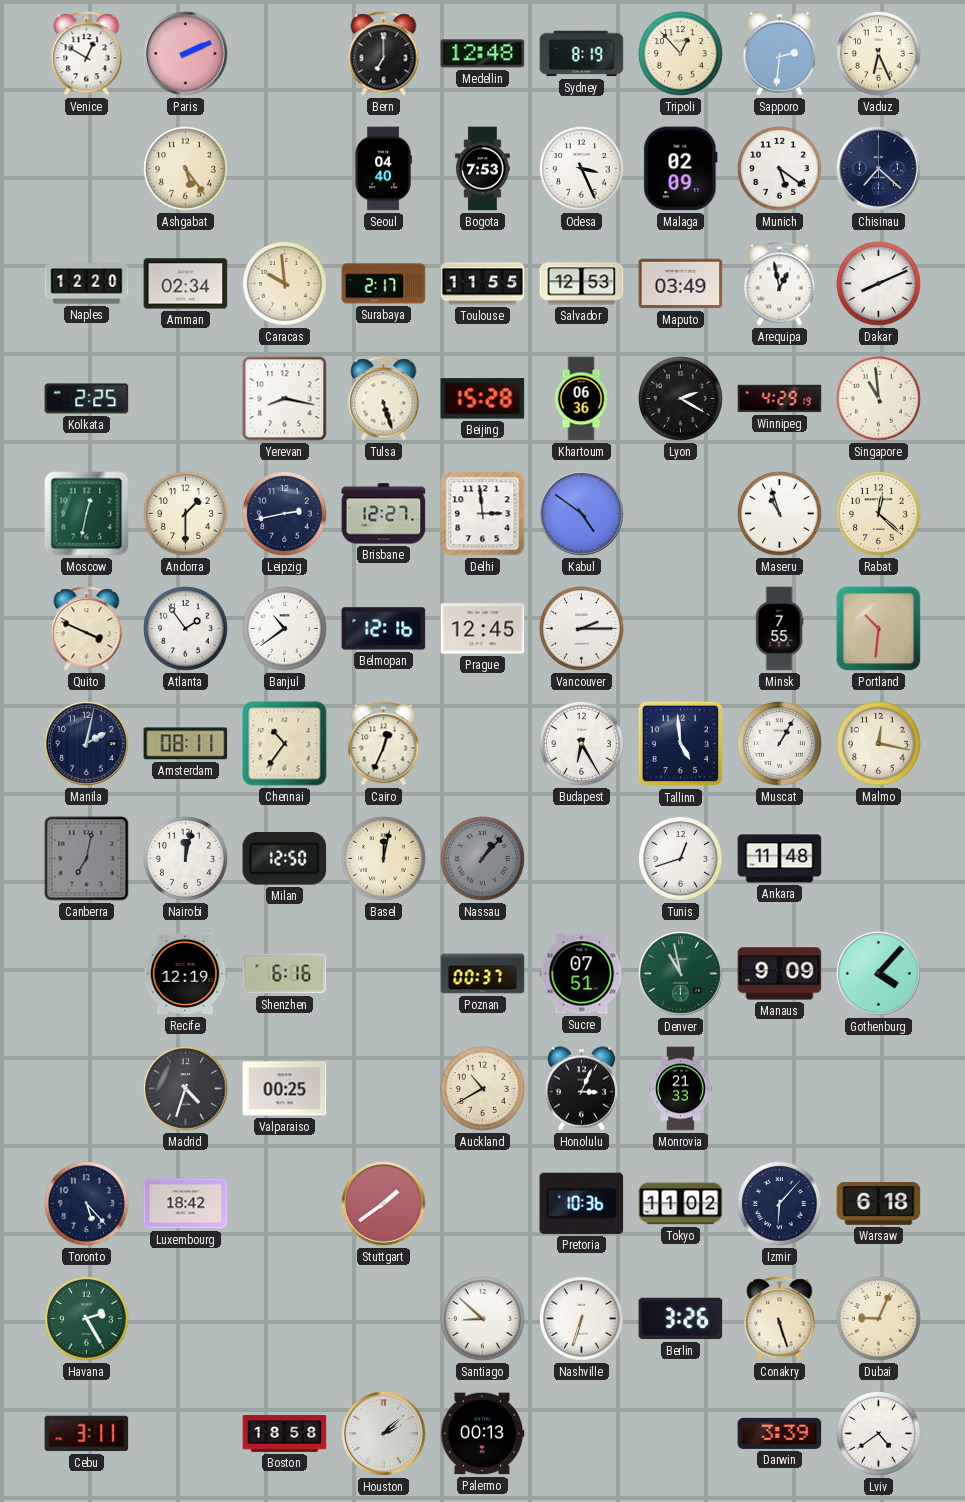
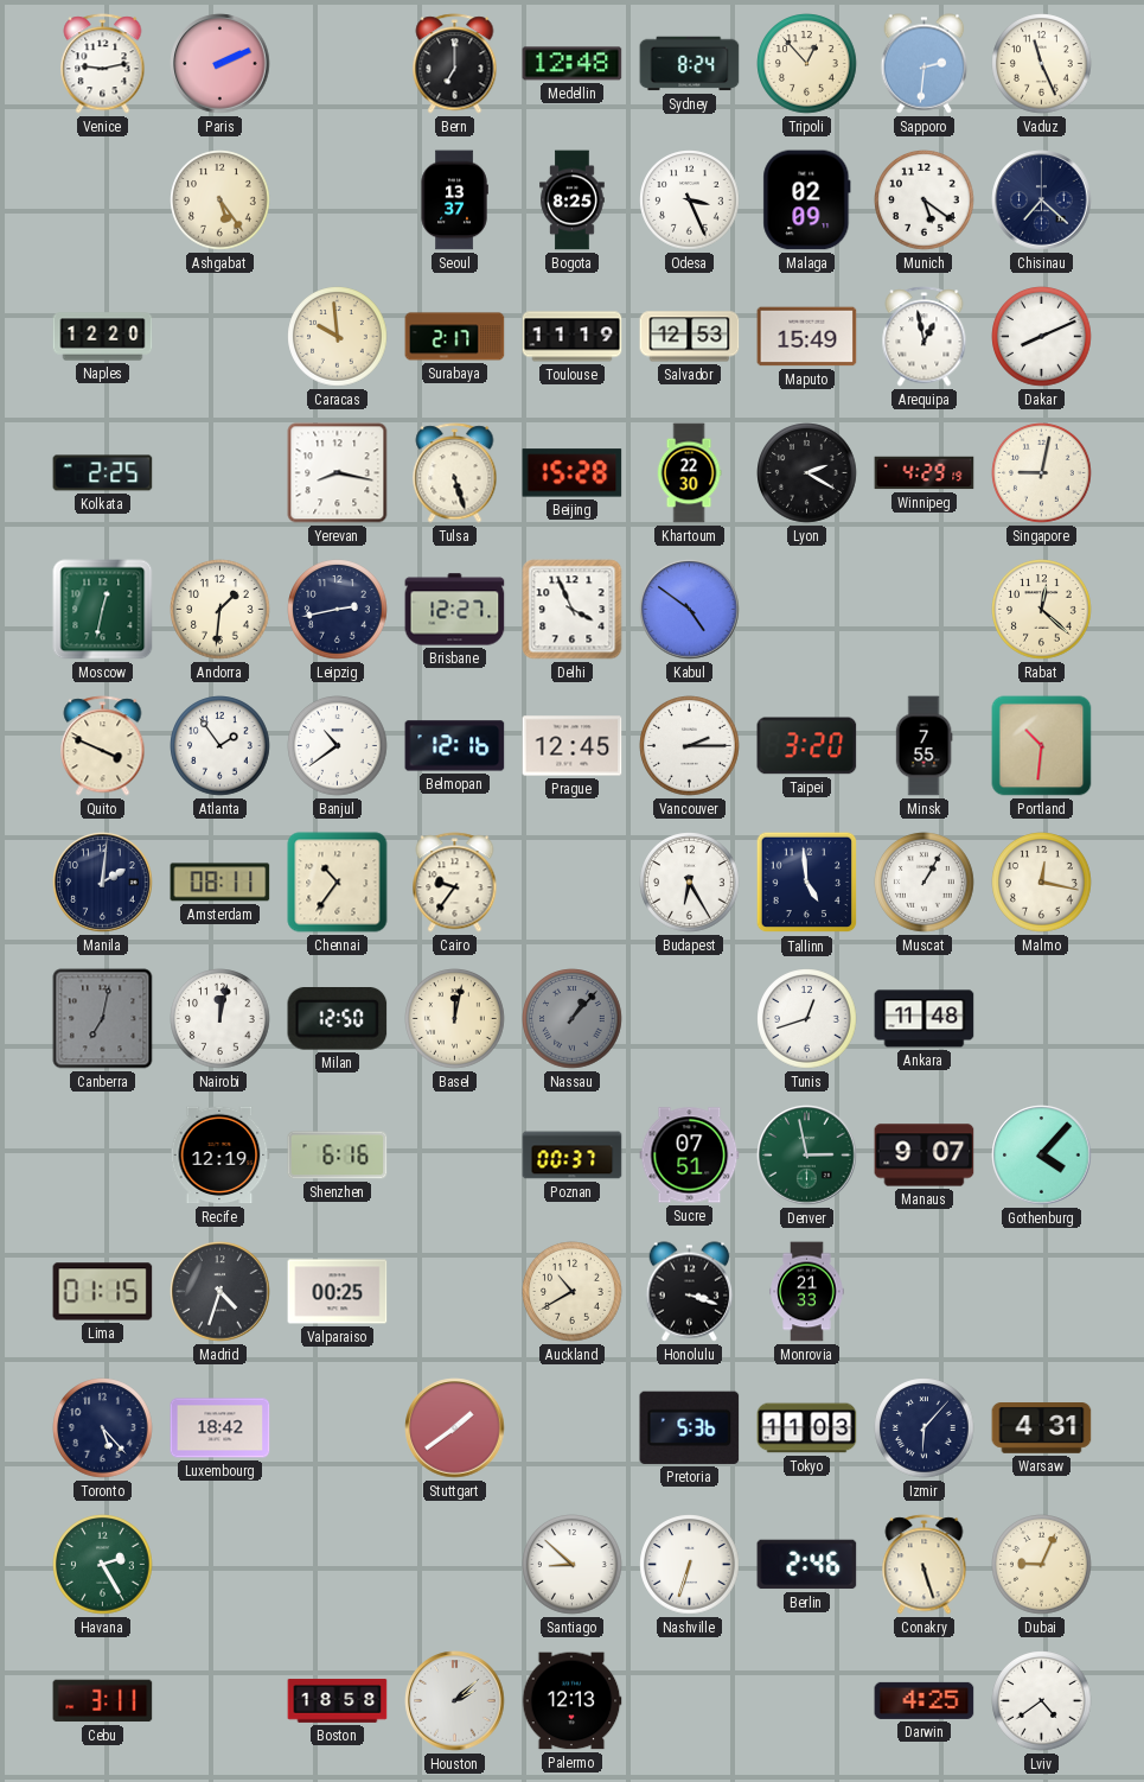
Venice: 12:50 -> 9:13
Sydney: 8:19 -> 8:24
Vaduz: 6:26 -> 11:26
Seoul: 04:40 -> 13:37
Bogota: 7:53 -> 8:25
Amman: 02:34 -> none
Toulouse: 11:55 -> 11:19
Maputo: 03:49 -> 15:49
Khartoum: 06:36 -> 22:30
Singapore: 10:59 -> 9:02
Andorra: 1:30 -> 1:31
Delhi: 2:59 -> 3:56
Maseru: 10:57 -> none
Taipei: none -> 3:20
Manila: 2:02 -> 2:01
Cairo: 12:34 -> 9:36
Denver: 10:58 -> 2:58
Manaus: 9:09 -> 9:07
Lima: none -> 01:15
Honolulu: 3:04 -> 3:18
Pretoria: 10:36 -> 5:36
Tokyo: 11:02 -> 11:03
Warsaw: 6:18 -> 4:31
Berlin: 3:26 -> 2:46
Palermo: 00:13 -> 12:13
Darwin: 3:39 -> 4:25
